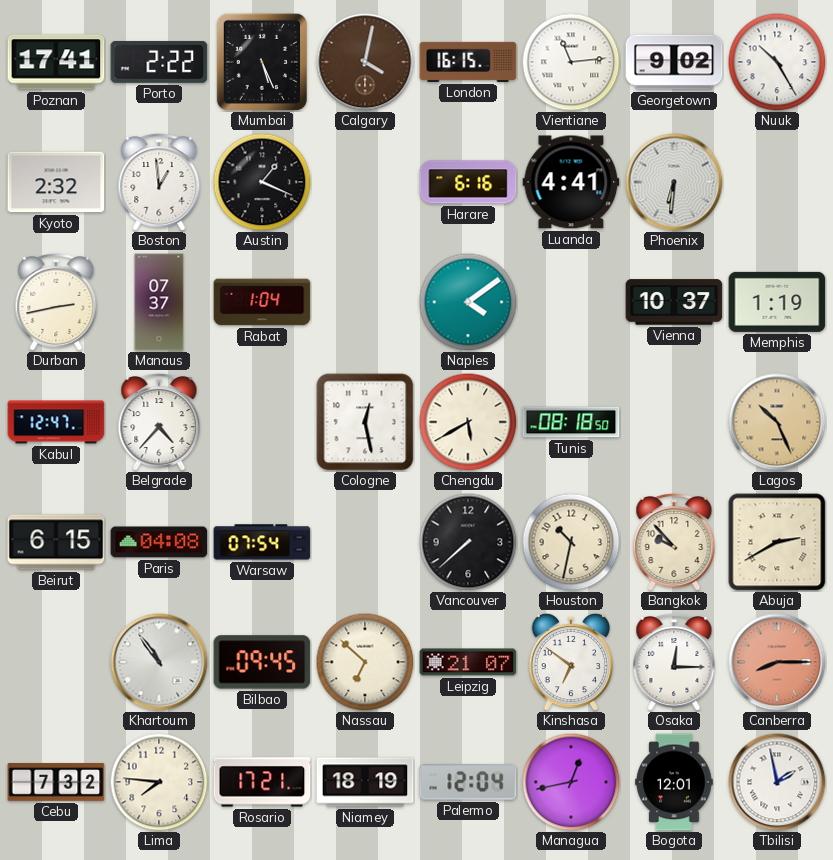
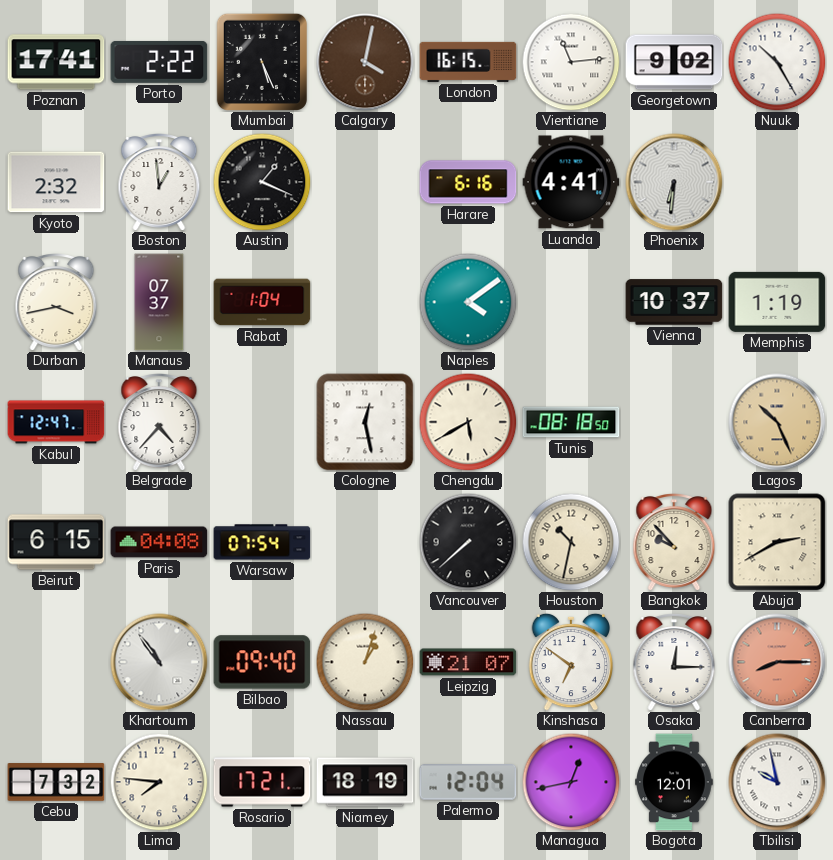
Durban: 2:43 -> 3:43
Bilbao: 09:45 -> 09:40
Nassau: 6:52 -> 1:03
Tbilisi: 1:58 -> 9:58
